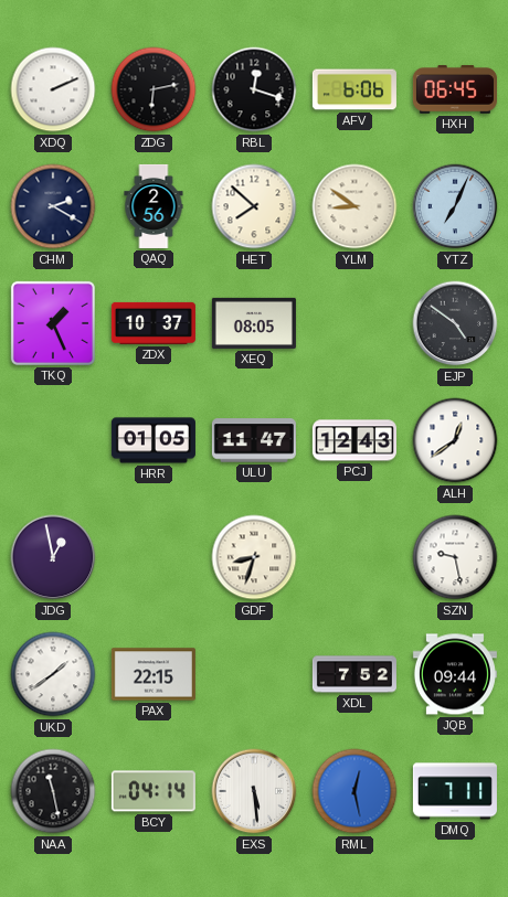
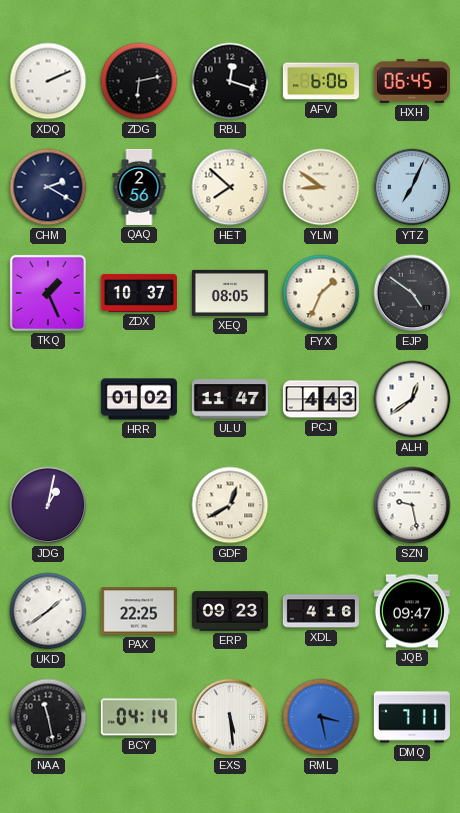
FYX: none -> 1:34
HRR: 01:05 -> 01:02
PCJ: 12:43 -> 4:43
JDG: 12:58 -> 1:02
GDF: 8:33 -> 12:40
PAX: 22:15 -> 22:25
ERP: none -> 09:23
XDL: 7:52 -> 4:16
JQB: 09:44 -> 09:47
RML: 12:28 -> 3:28
